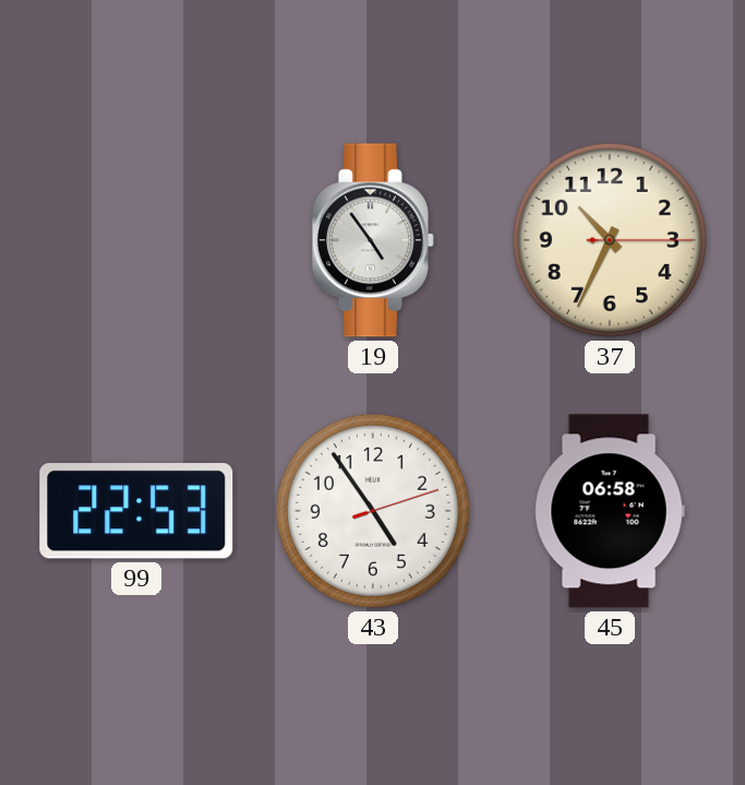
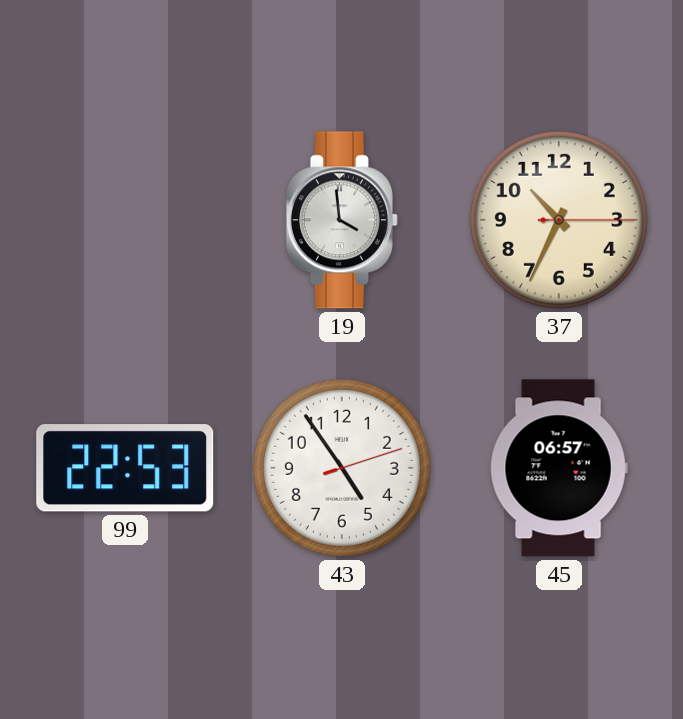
19: 4:54 -> 3:59
45: 06:58 -> 06:57
